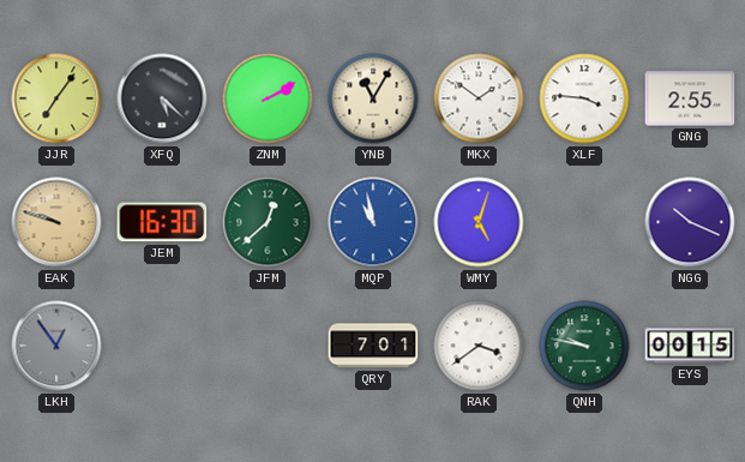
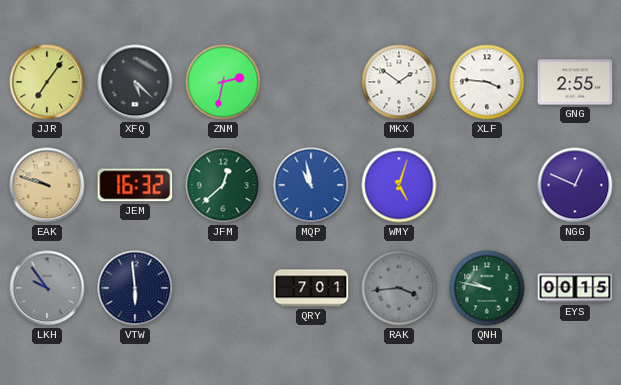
ZNM: 2:10 -> 2:32
YNB: 11:05 -> none
JEM: 16:30 -> 16:32
NGG: 10:19 -> 12:49
LKH: 12:54 -> 9:54
VTW: none -> 5:59
RAK: 3:39 -> 3:44
RAK dial: white -> grey
